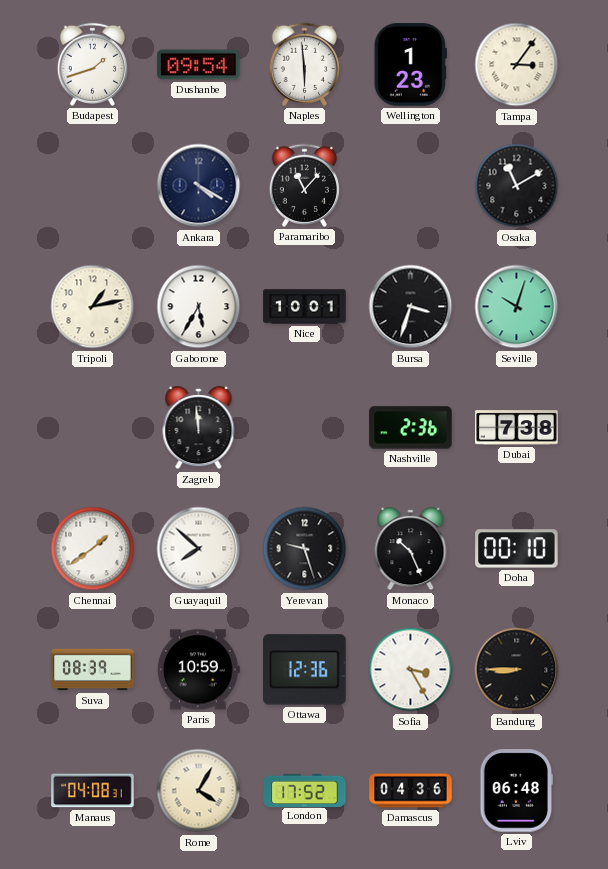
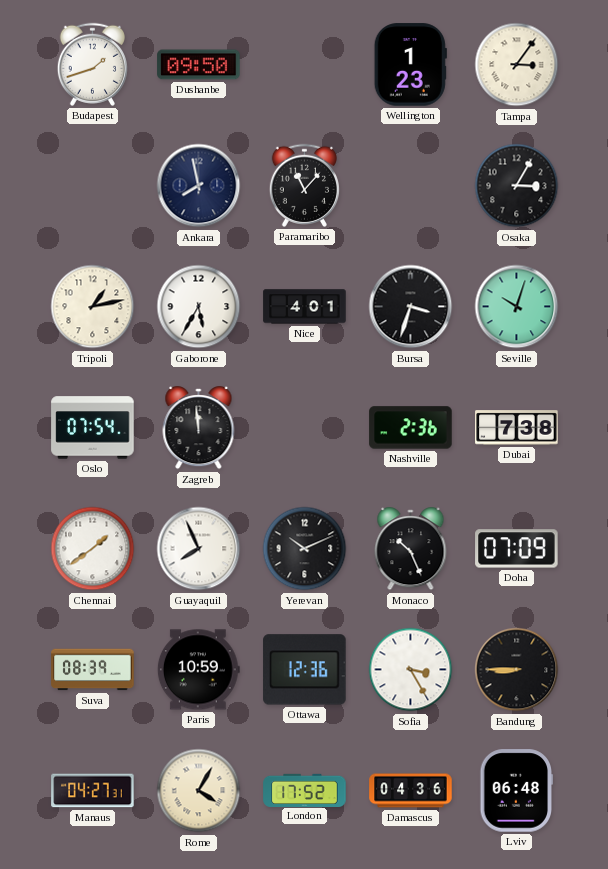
Dushanbe: 09:54 -> 09:50
Naples: 5:59 -> none
Ankara: 4:20 -> 7:58
Osaka: 11:10 -> 3:05
Nice: 10:01 -> 4:01
Oslo: none -> 07:54
Guayaquil: 7:52 -> 7:56
Yerevan: 9:27 -> 10:11
Doha: 00:10 -> 07:09
Manaus: 04:08 -> 04:27
